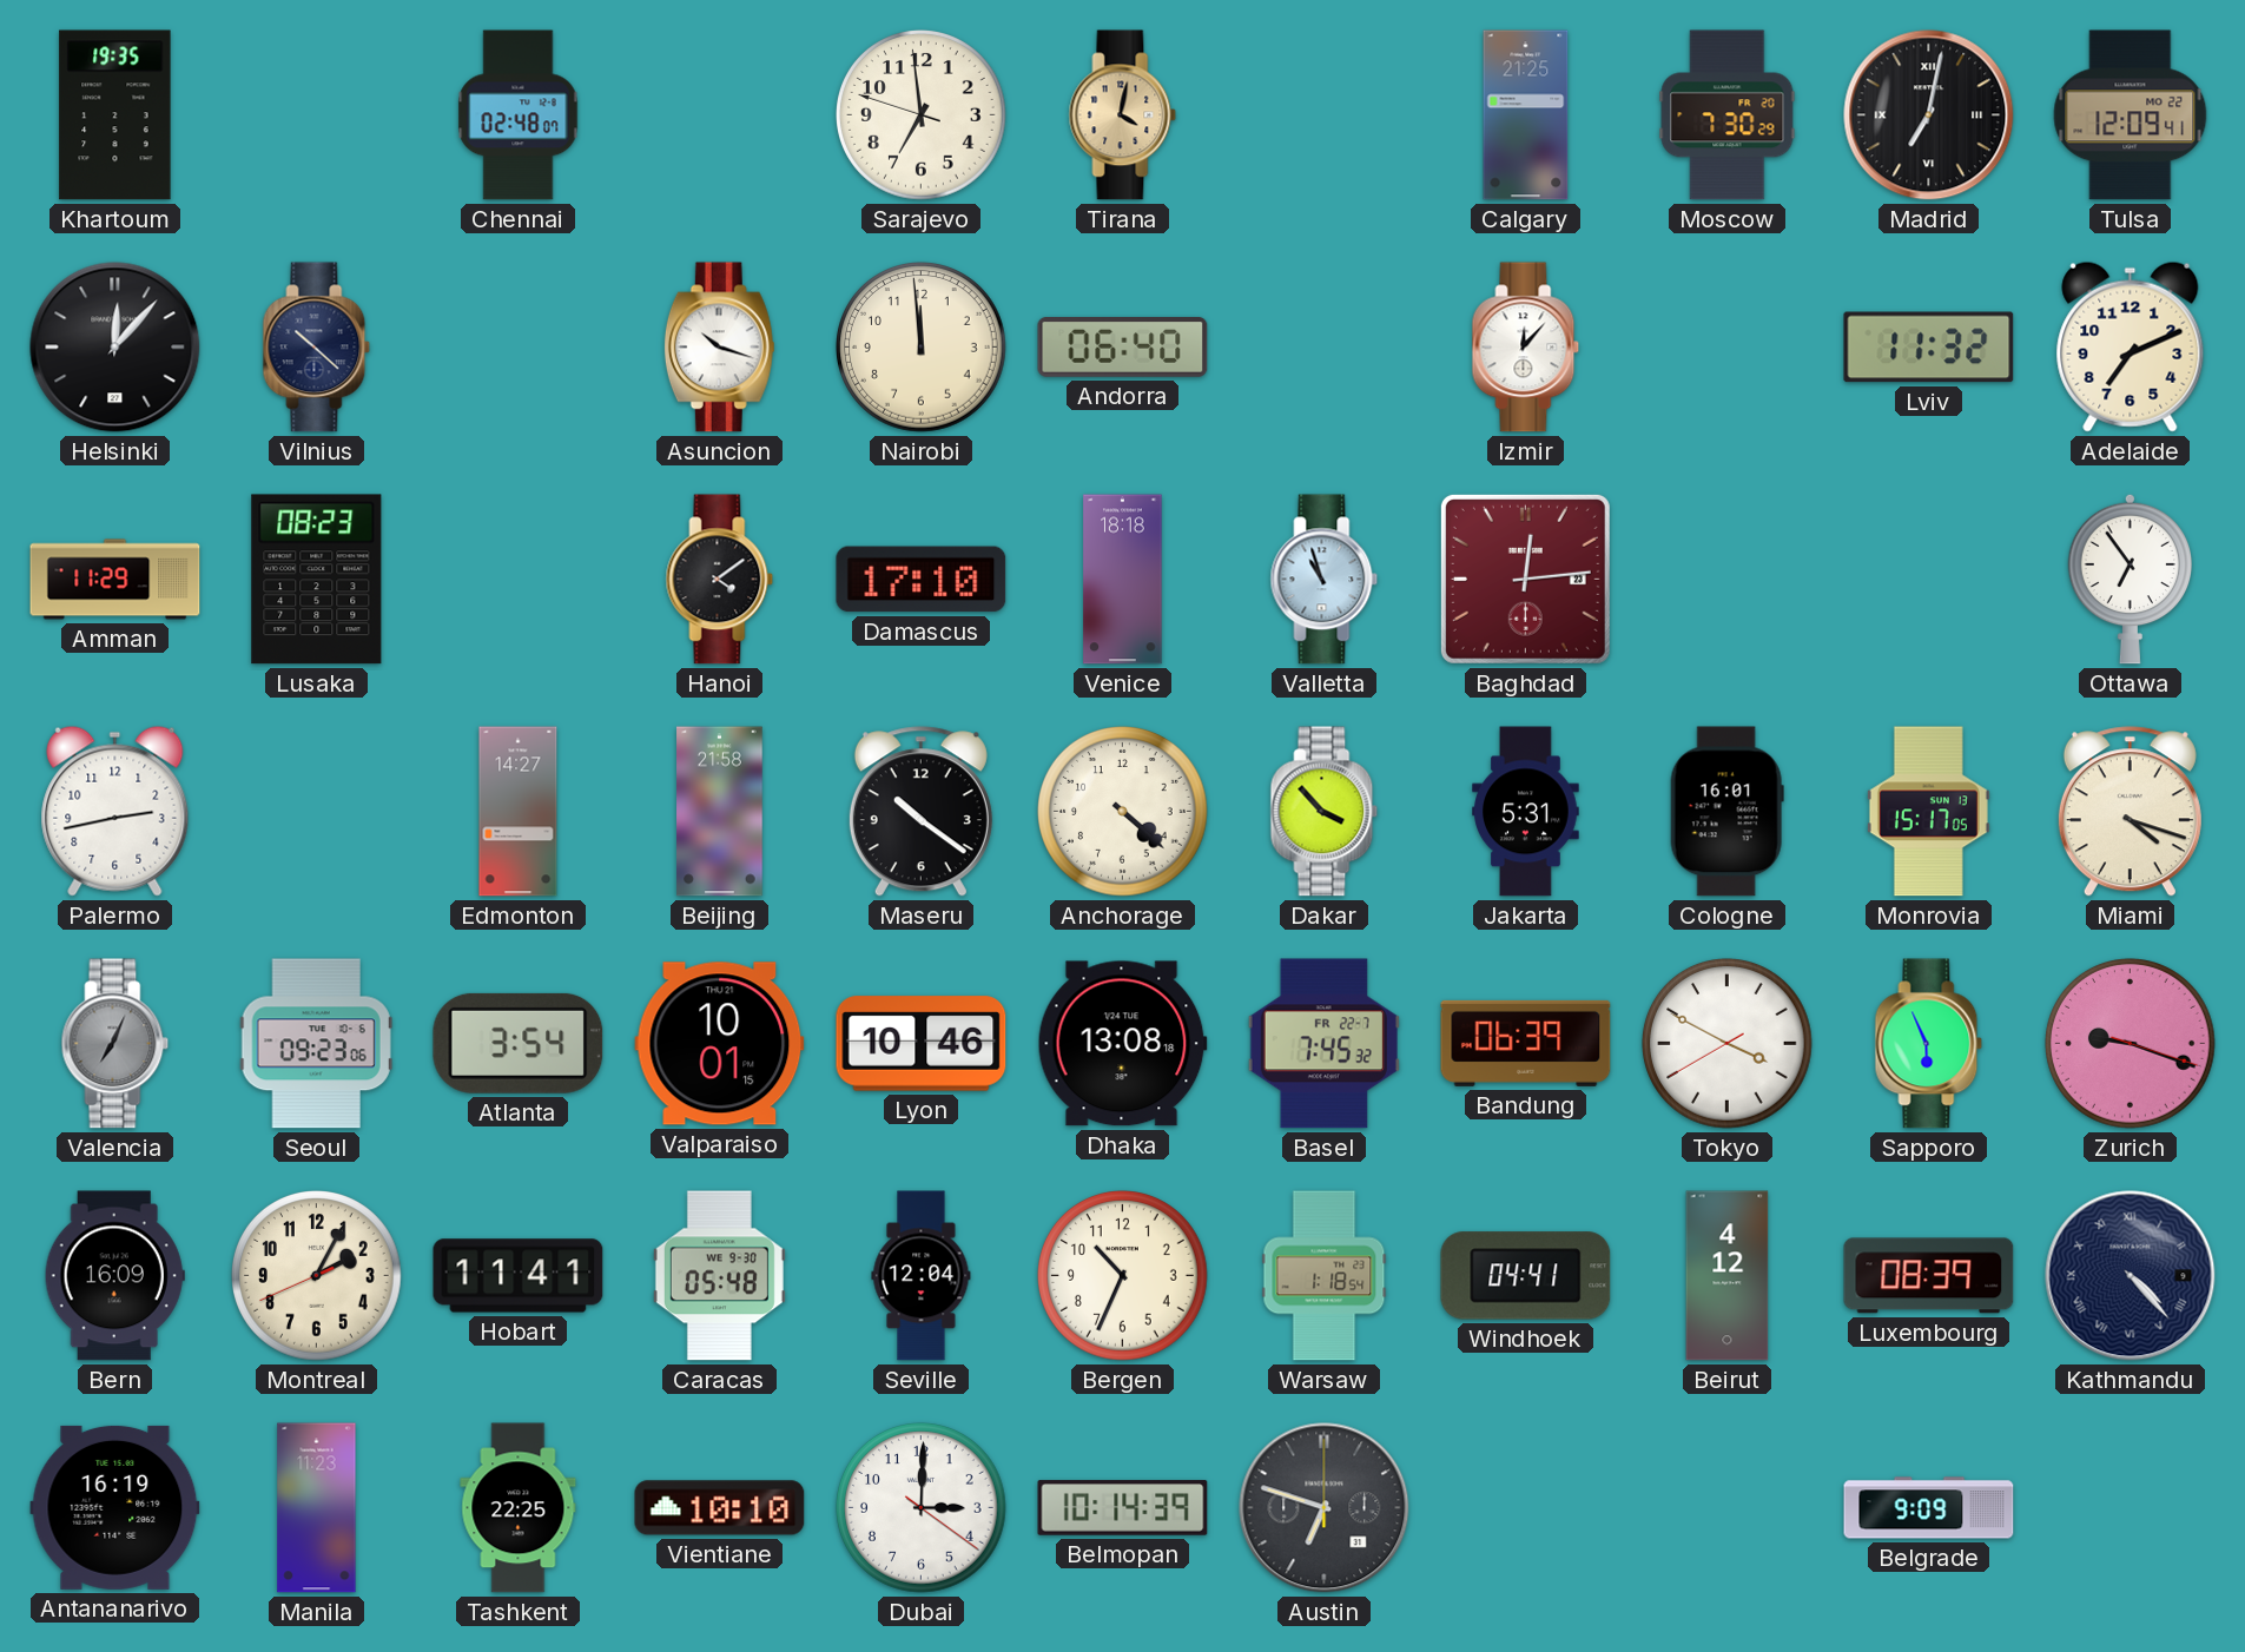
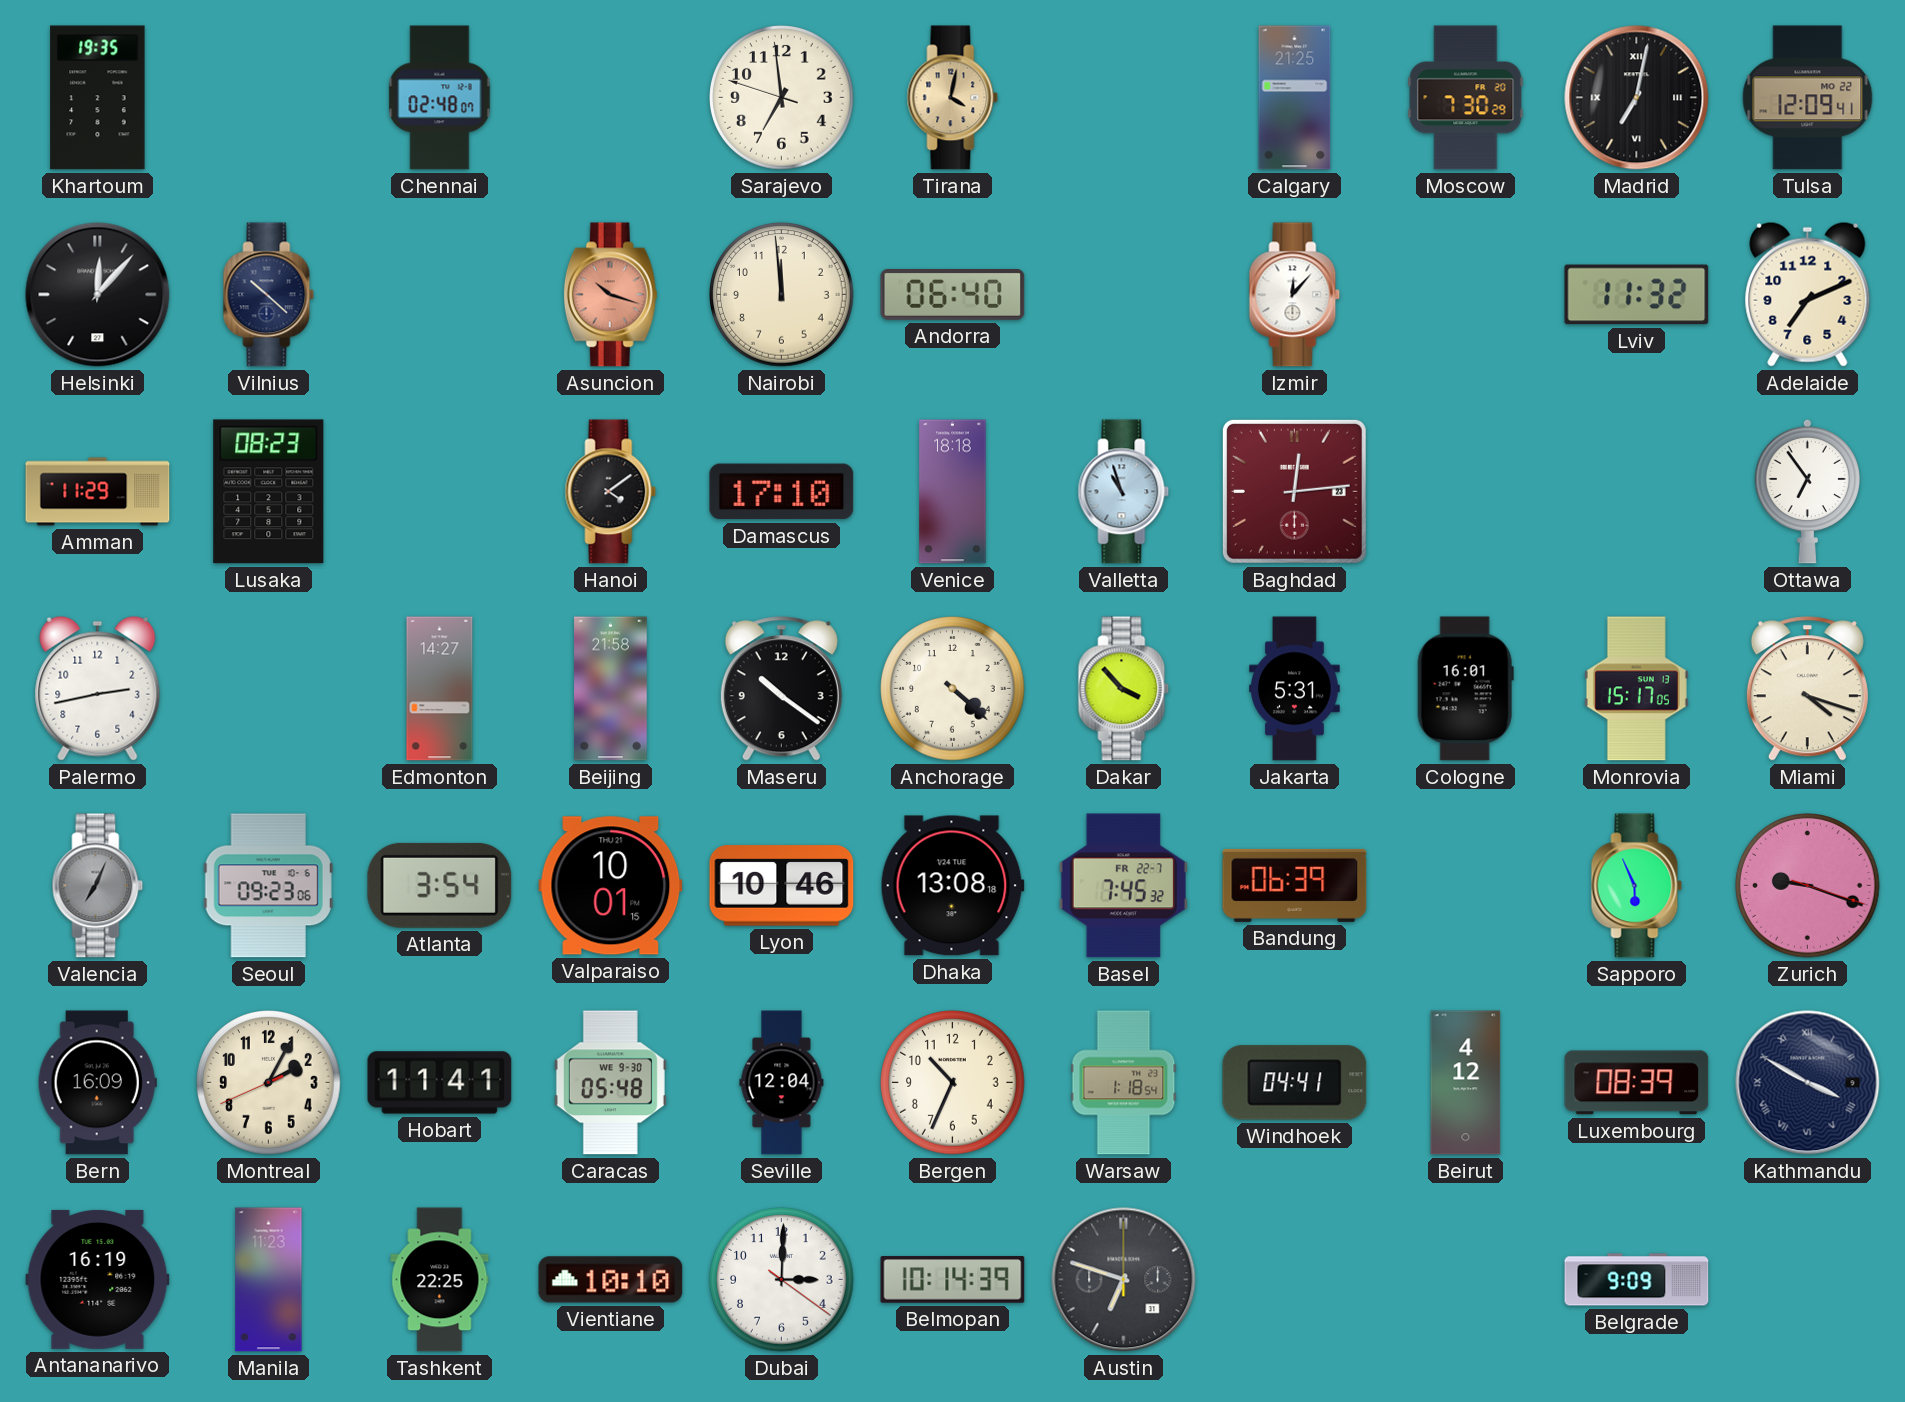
Asuncion dial: white -> salmon
Tokyo: 3:49 -> none
Kathmandu: 4:23 -> 3:50
